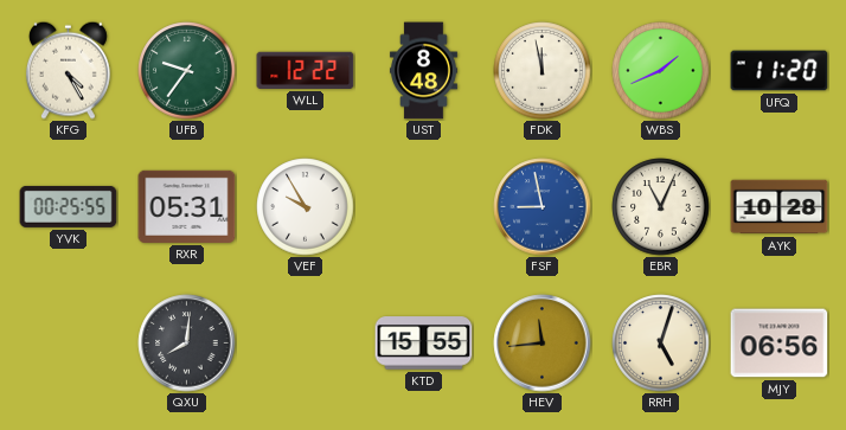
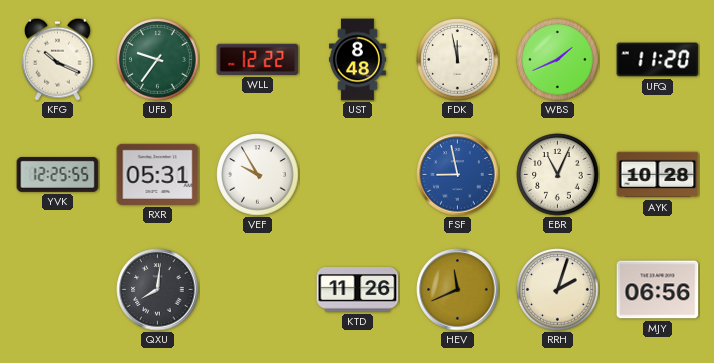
KFG: 4:25 -> 10:19
YVK: 00:25 -> 12:25
KTD: 15:55 -> 11:26
HEV: 11:44 -> 11:41
RRH: 5:03 -> 2:03
